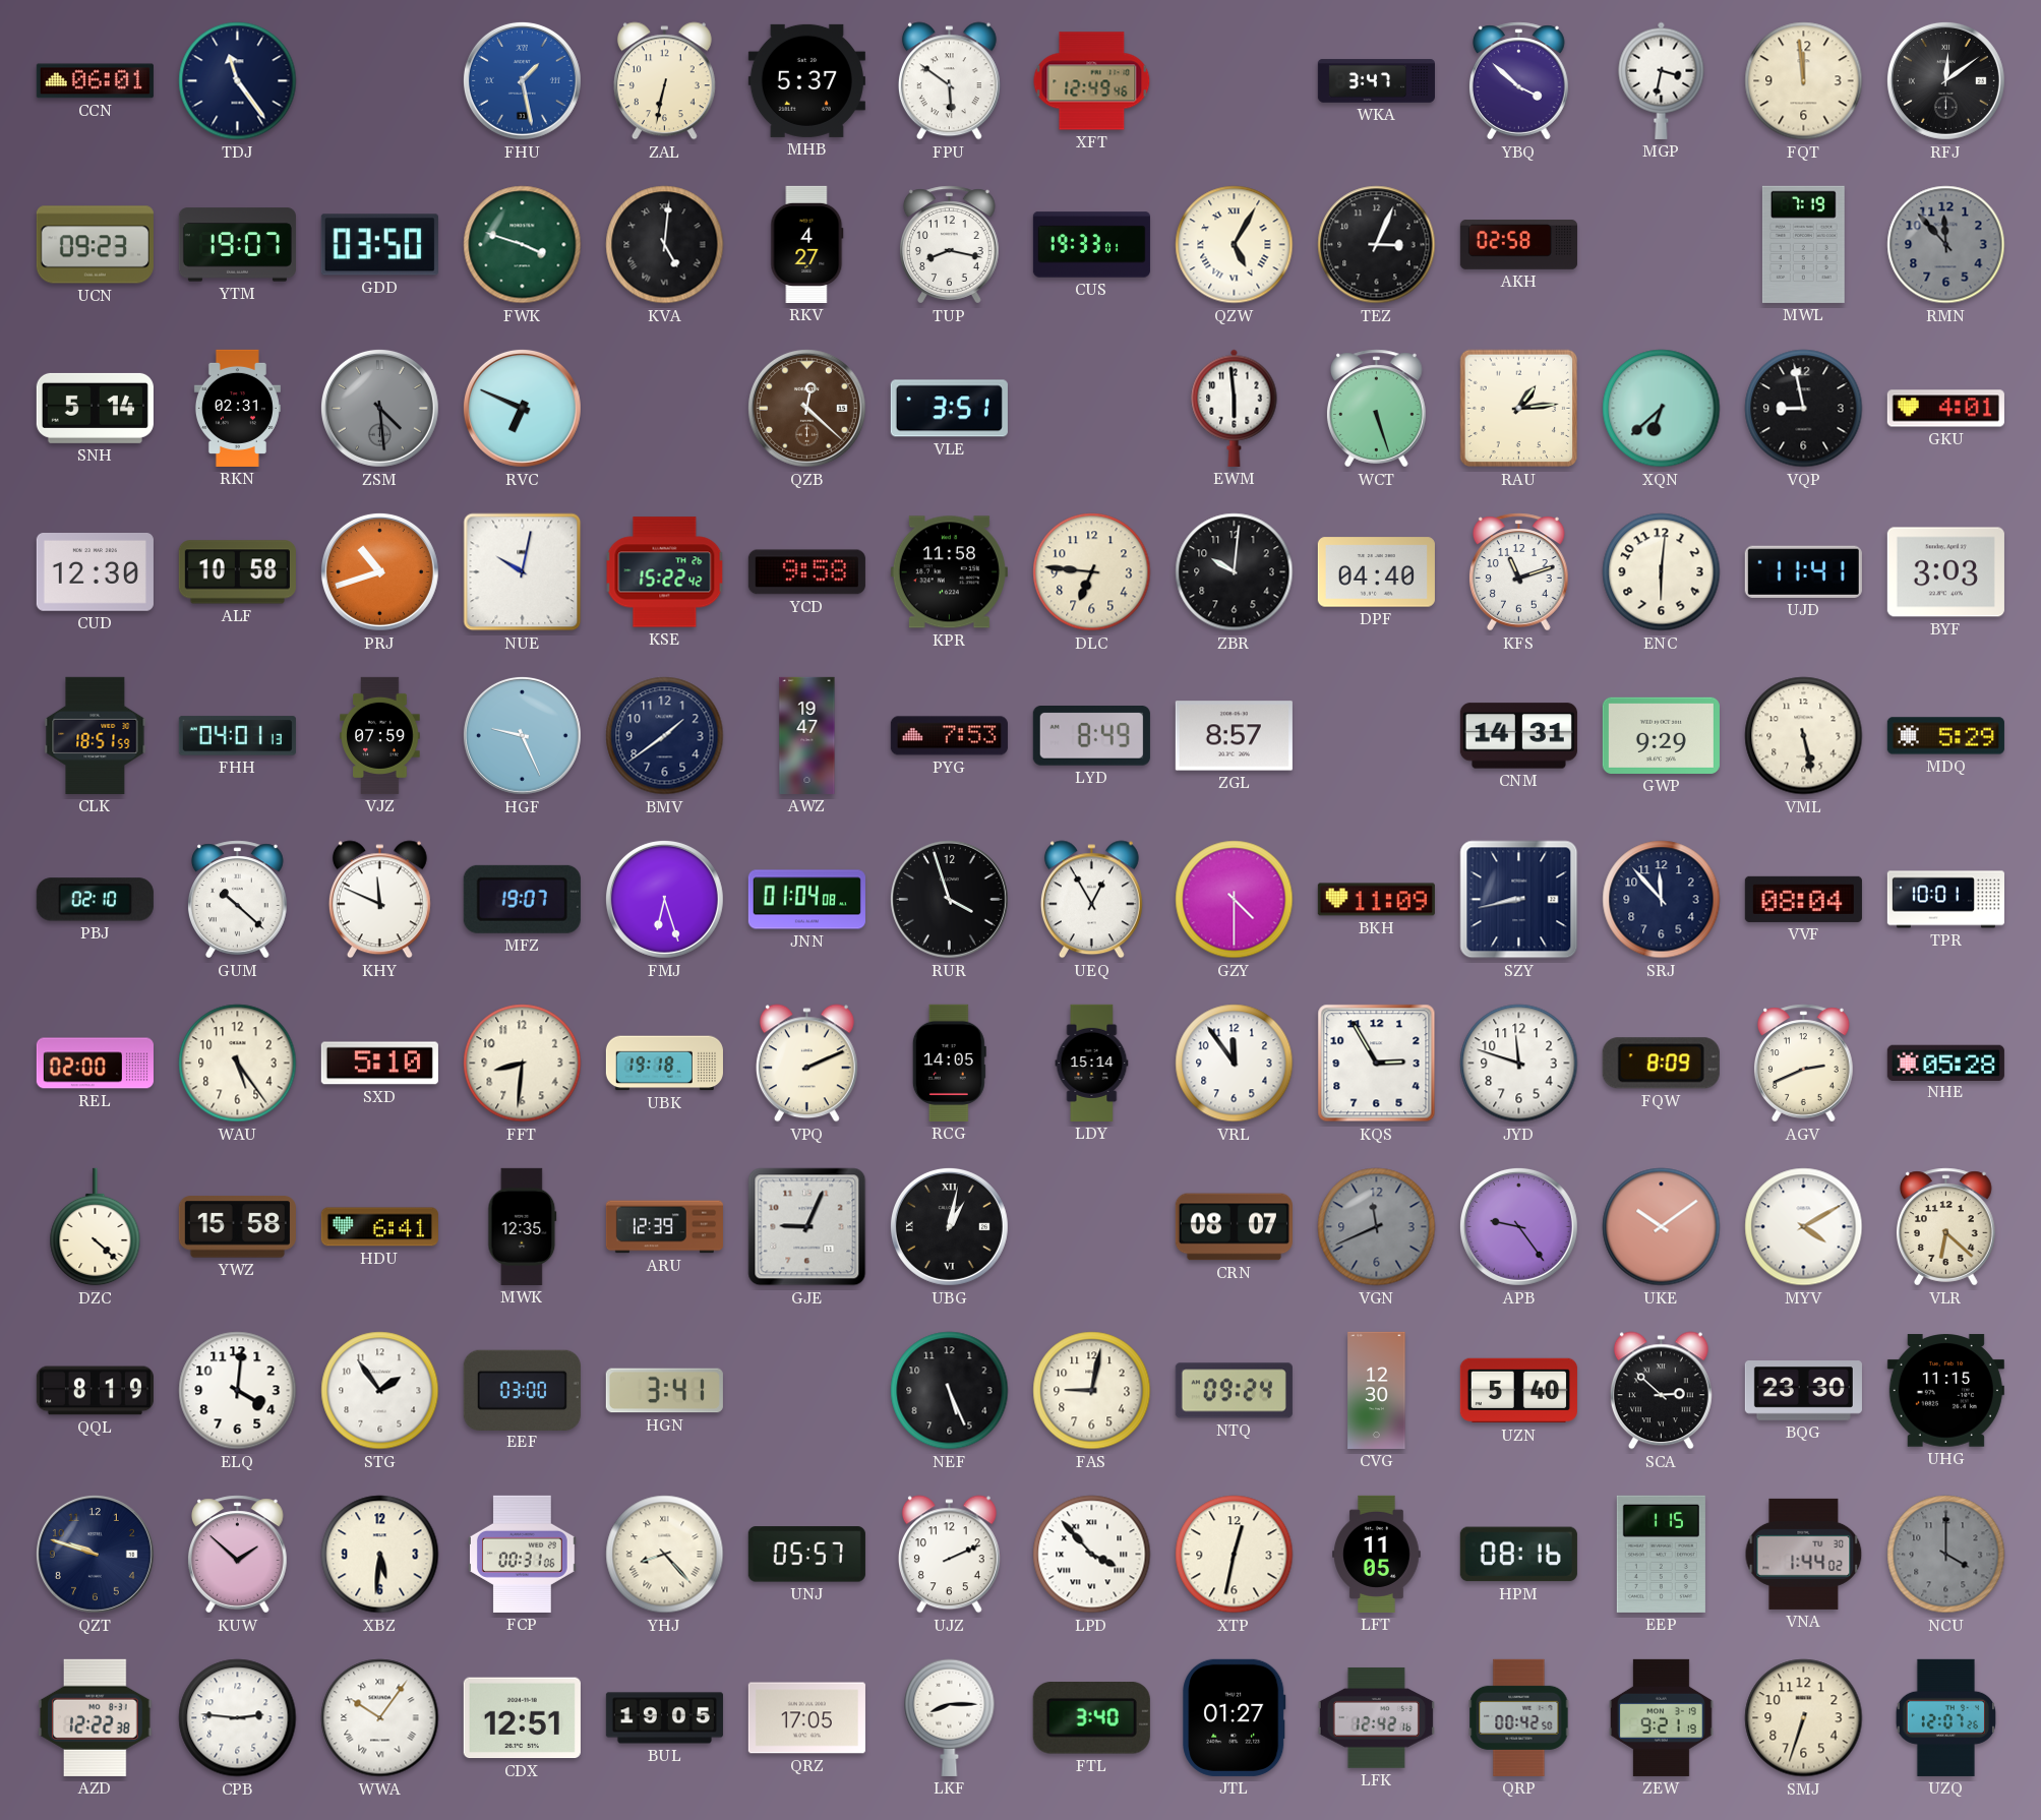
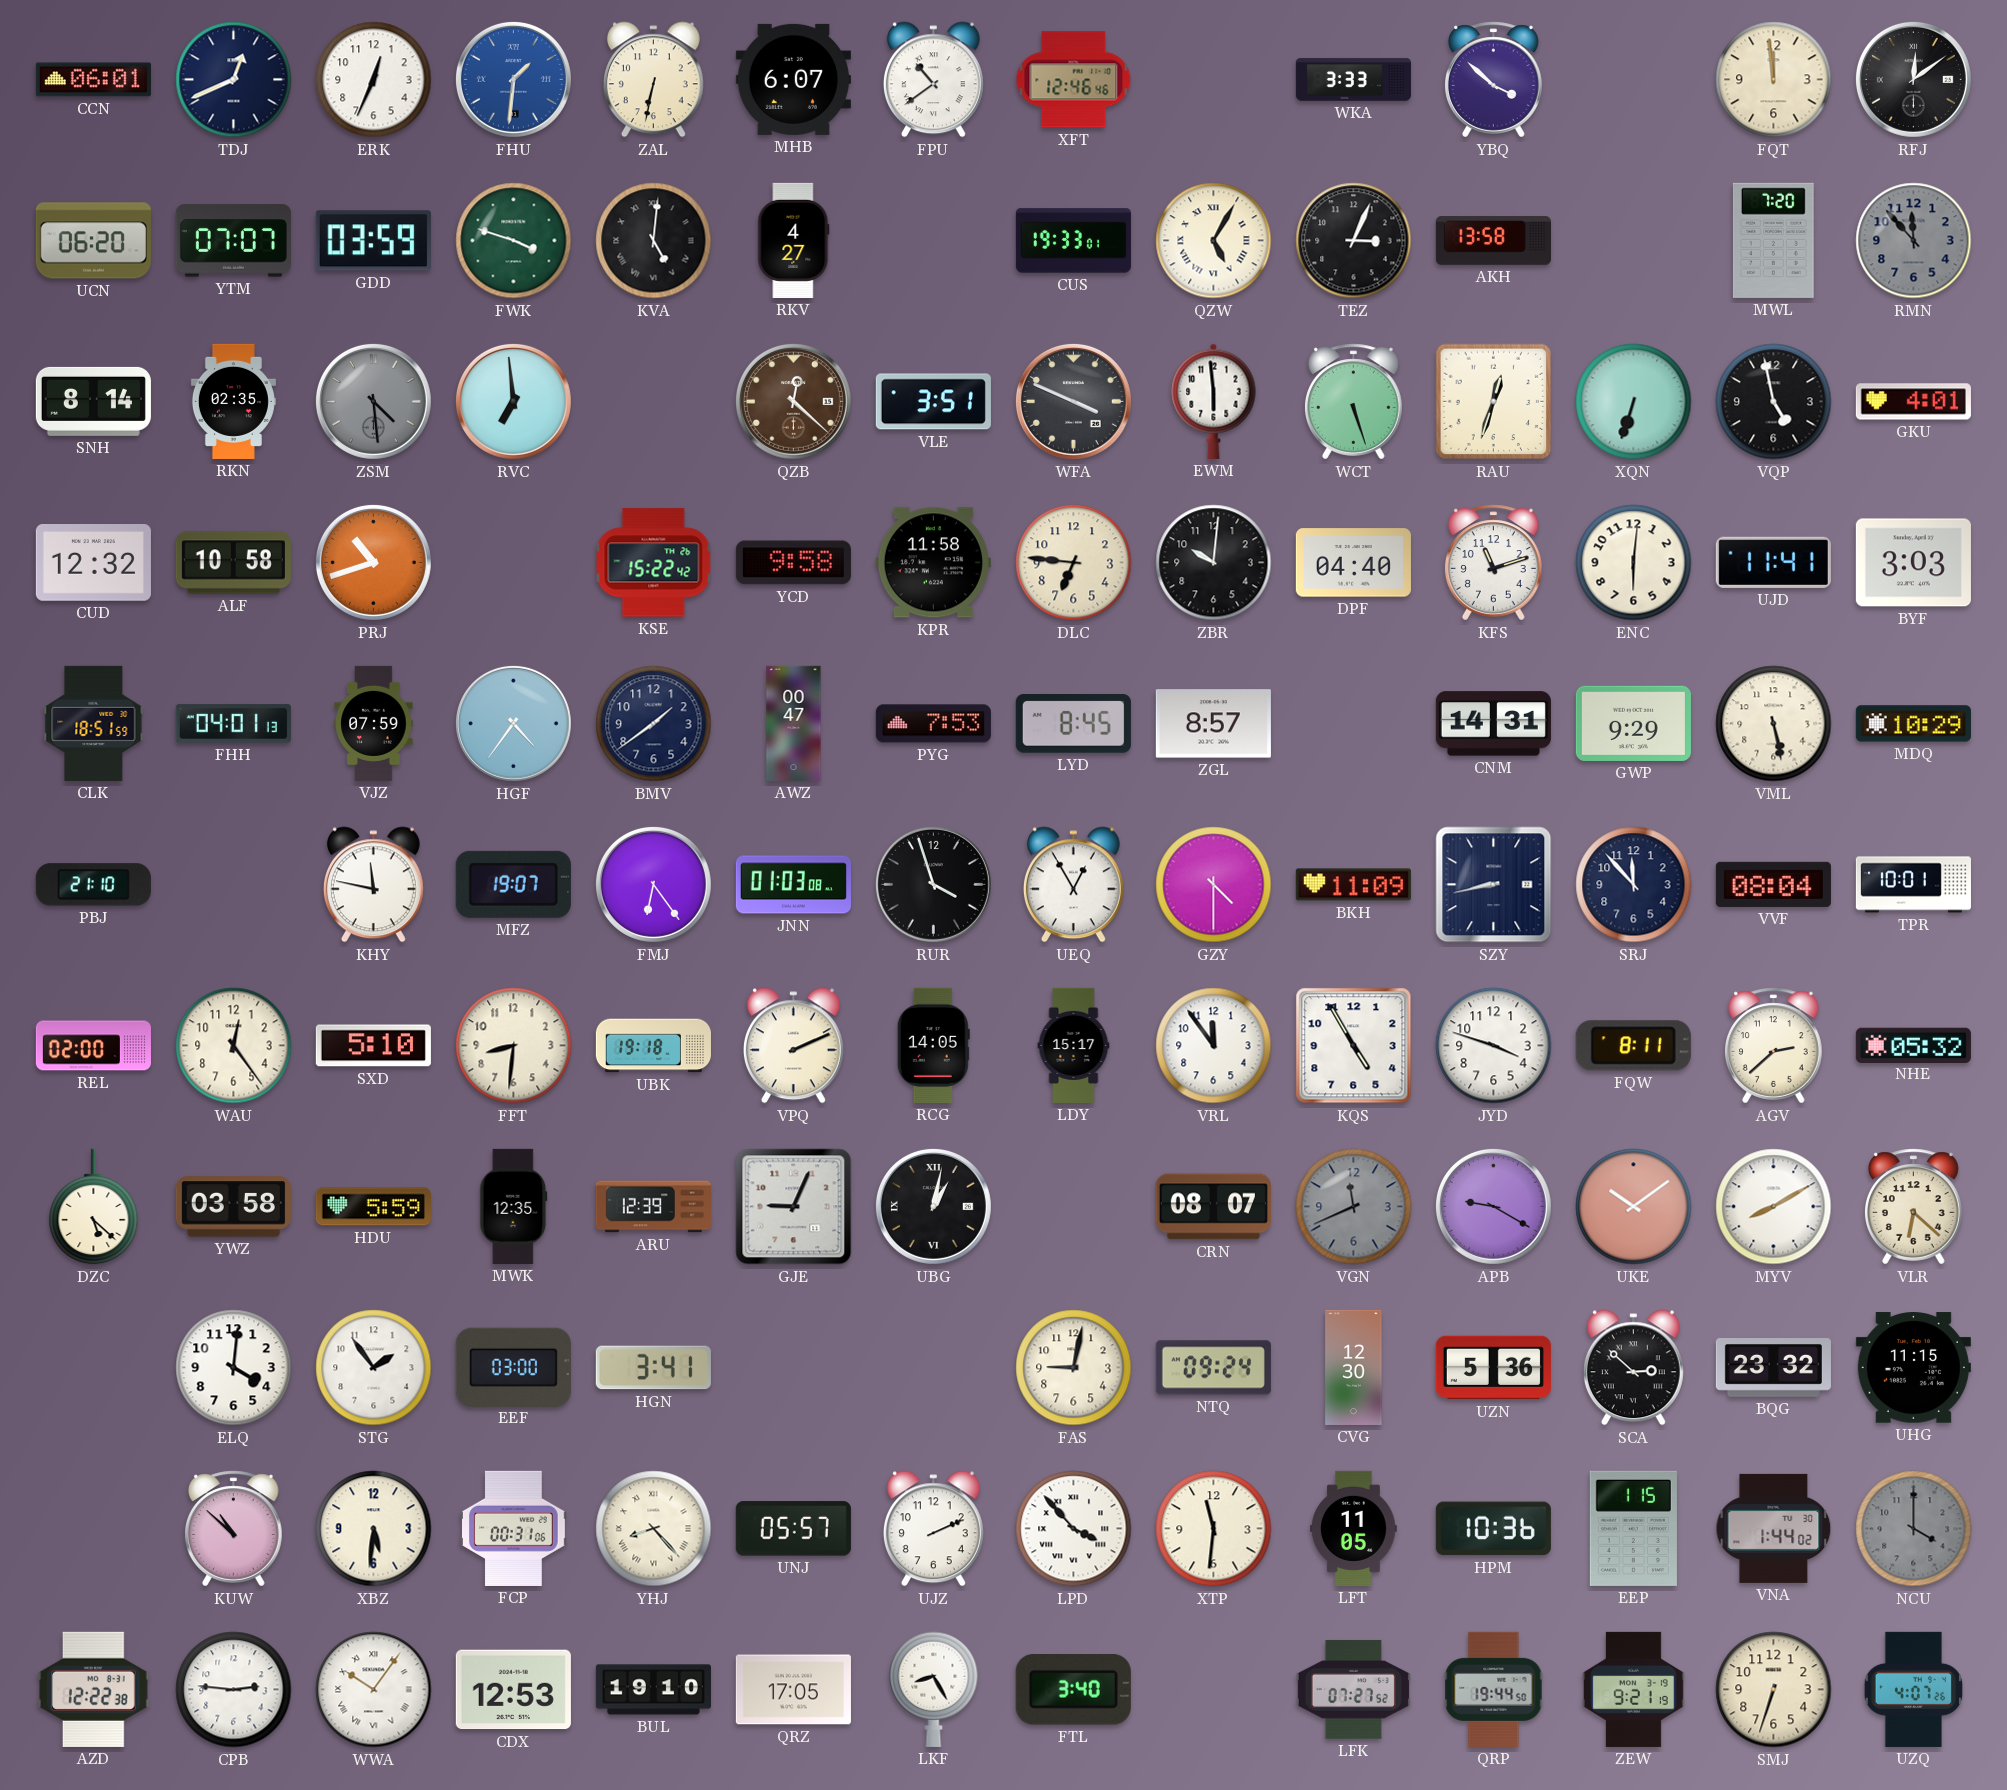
TDJ: 11:24 -> 12:41
ERK: none -> 12:34
FHU: 1:28 -> 1:31
MHB: 5:37 -> 6:07
FPU: 5:51 -> 10:39
XFT: 12:49 -> 12:46
WKA: 3:47 -> 3:33
MGP: 3:32 -> none
UCN: 09:23 -> 06:20
YTM: 19:07 -> 07:07
GDD: 03:50 -> 03:59
TUP: 8:17 -> none
AKH: 02:58 -> 13:58
MWL: 7:19 -> 7:20
SNH: 5:14 -> 8:14
RKN: 02:31 -> 02:35
RVC: 6:49 -> 6:59
WFA: none -> 3:49
RAU: 1:14 -> 12:33
XQN: 6:38 -> 6:33
VQP: 8:58 -> 4:58
CUD: 12:30 -> 12:32
NUE: 10:02 -> none
HGF: 9:26 -> 4:36
AWZ: 19:47 -> 00:47
LYD: 8:49 -> 8:45
MDQ: 5:29 -> 10:29
PBJ: 02:10 -> 21:10
GUM: 10:22 -> none
KHY: 11:49 -> 11:47
FMJ: 6:27 -> 6:24
JNN: 01:04 -> 01:03
WAU: 5:24 -> 12:24
LDY: 15:14 -> 15:17
KQS: 2:55 -> 4:55
JYD: 11:48 -> 3:48
FQW: 8:09 -> 8:11
AGV: 2:41 -> 2:38
NHE: 05:28 -> 05:32
DZC: 4:22 -> 5:22
YWZ: 15:58 -> 03:58
HDU: 6:41 -> 5:59
APB: 9:24 -> 9:20
MYV: 4:10 -> 8:10
QQL: 8:19 -> none
NEF: 5:26 -> none
UZN: 5:40 -> 5:36
BQG: 23:30 -> 23:32
QZT: 9:48 -> none
KUW: 1:52 -> 10:52
XTP: 12:32 -> 11:31
HPM: 08:16 -> 10:36
CDX: 12:51 -> 12:53
BUL: 19:05 -> 19:10
LKF: 8:15 -> 8:25
JTL: 01:27 -> none
LFK: 12:42 -> 07:27
QRP: 00:42 -> 19:44
UZQ: 12:07 -> 4:07
